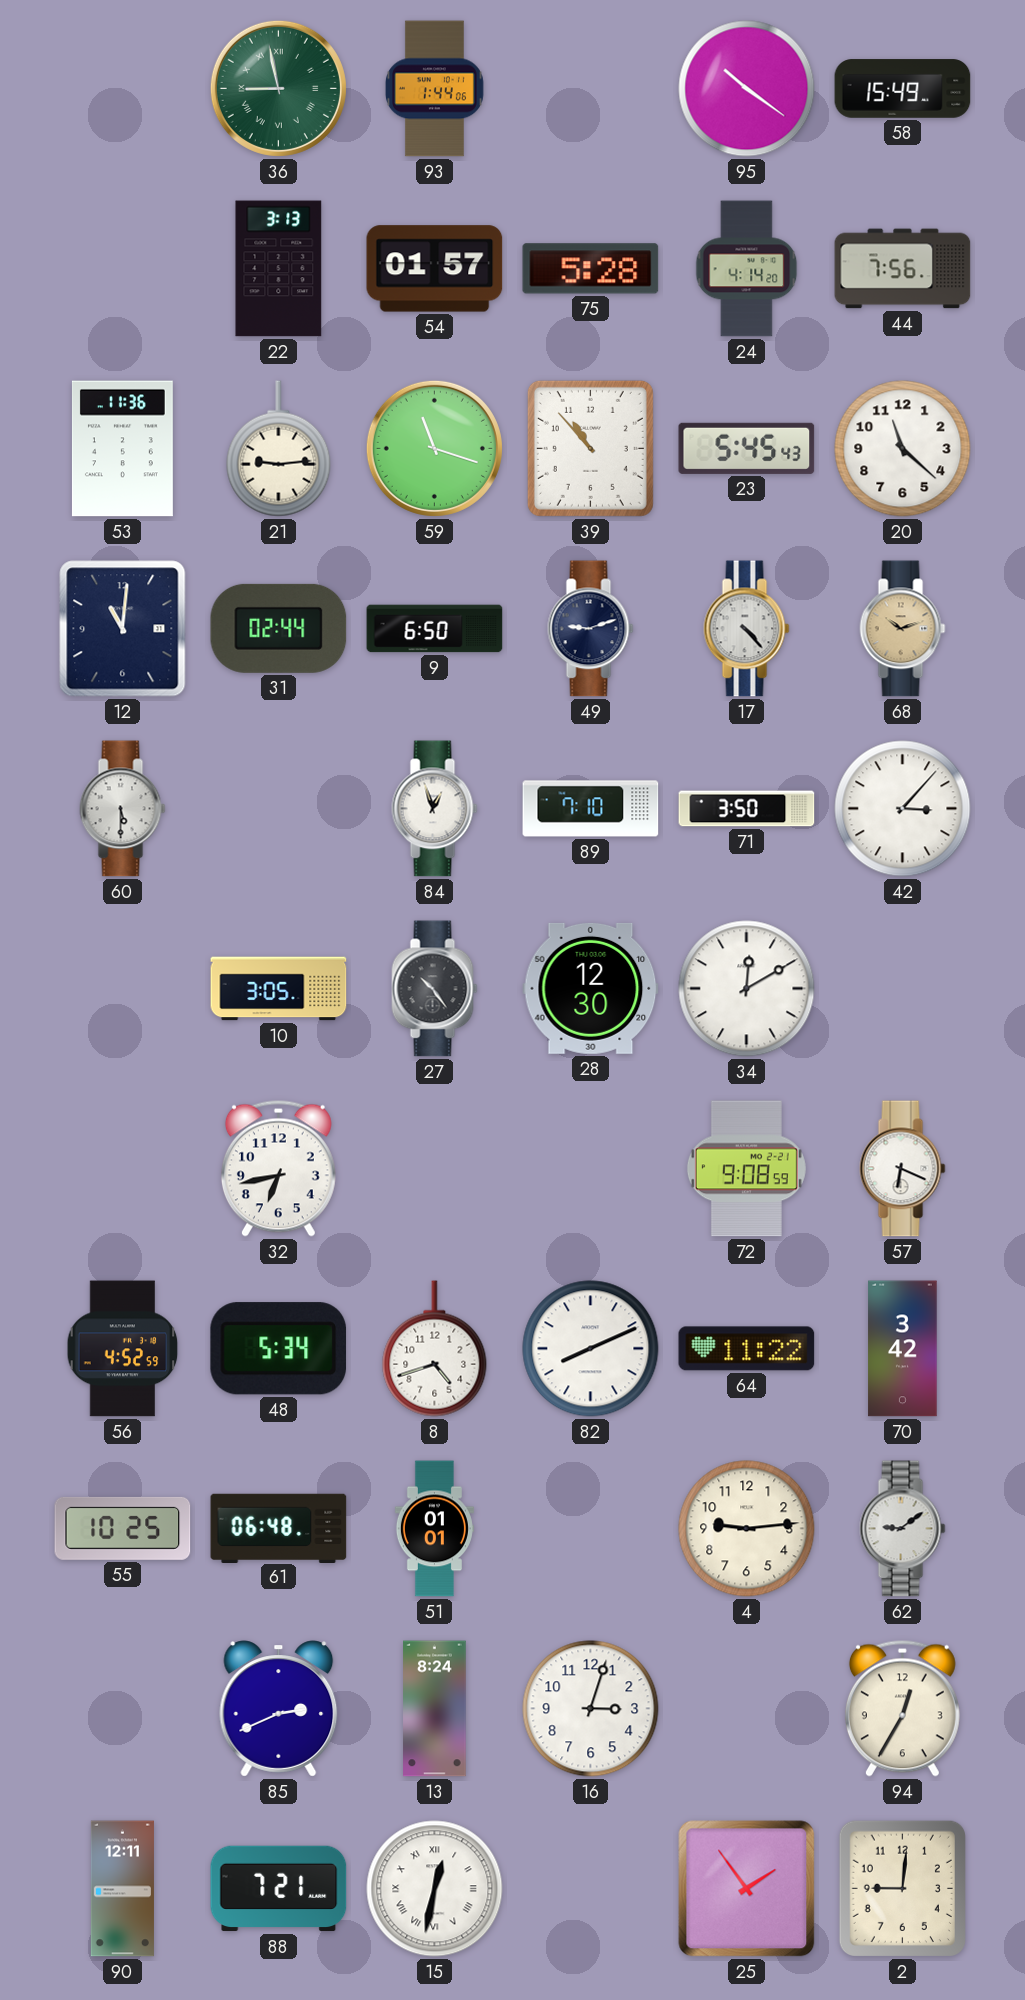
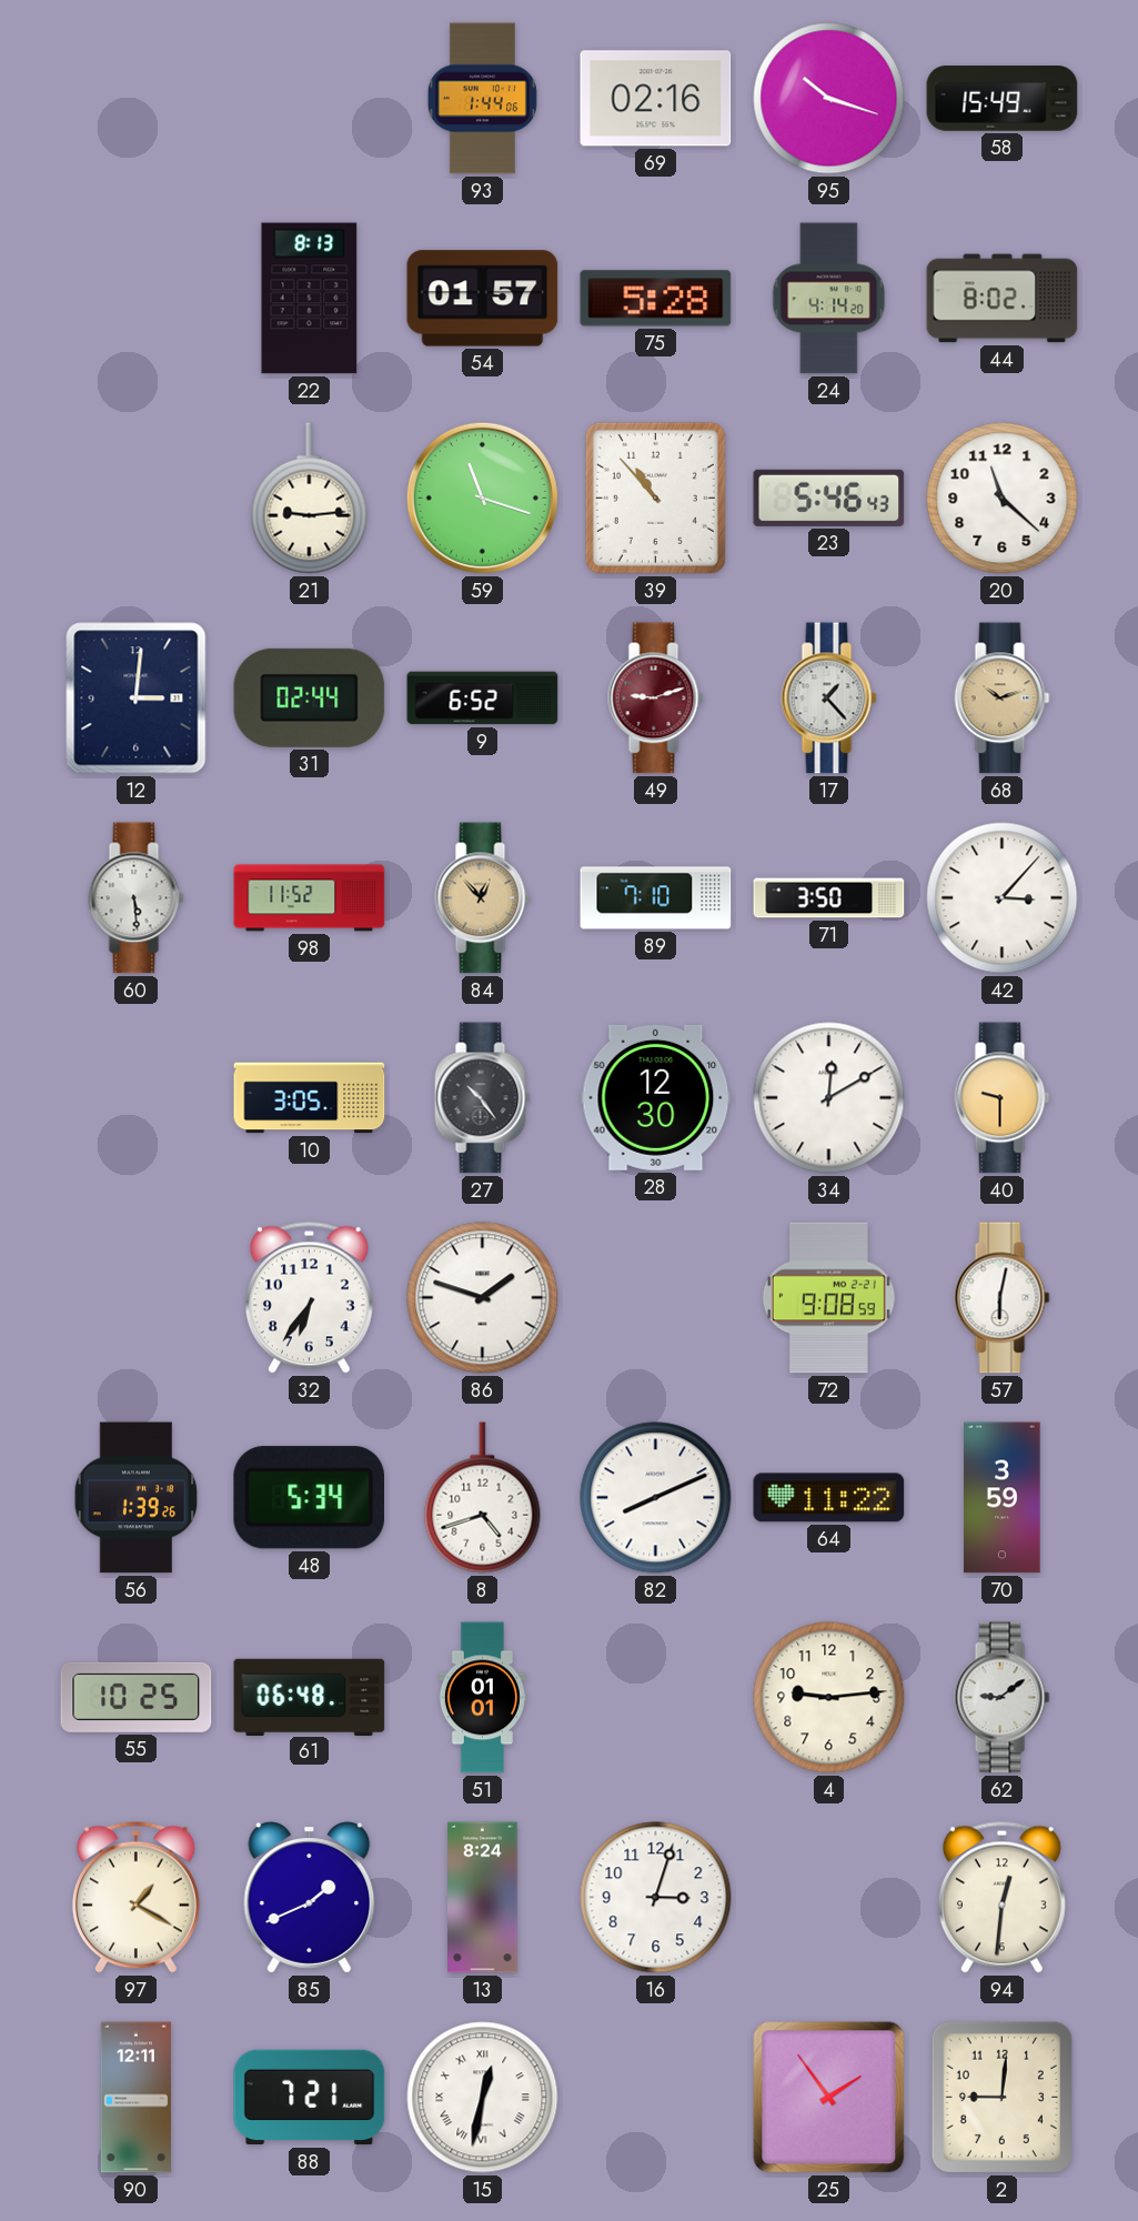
36: 8:58 -> none
69: none -> 02:16
95: 10:21 -> 10:18
22: 3:13 -> 8:13
44: 7:56 -> 8:02
53: 11:36 -> none
23: 5:45 -> 5:46
12: 11:01 -> 3:01
9: 6:50 -> 6:52
49 dial: navy -> burgundy
17: 4:23 -> 1:23
60: 5:30 -> 5:29
98: none -> 11:52
84: 12:57 -> 12:53
84 dial: white -> champagne
40: none -> 9:30
32: 6:43 -> 6:36
86: none -> 1:48
57: 6:19 -> 6:02
56: 4:52 -> 1:39
70: 3:42 -> 3:59
97: none -> 1:20
85: 2:41 -> 1:41
94: 12:35 -> 12:31
